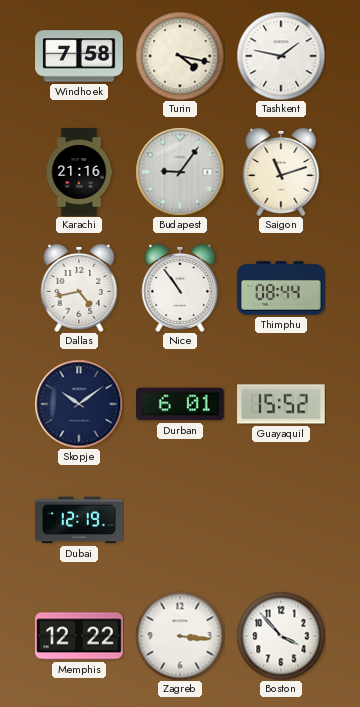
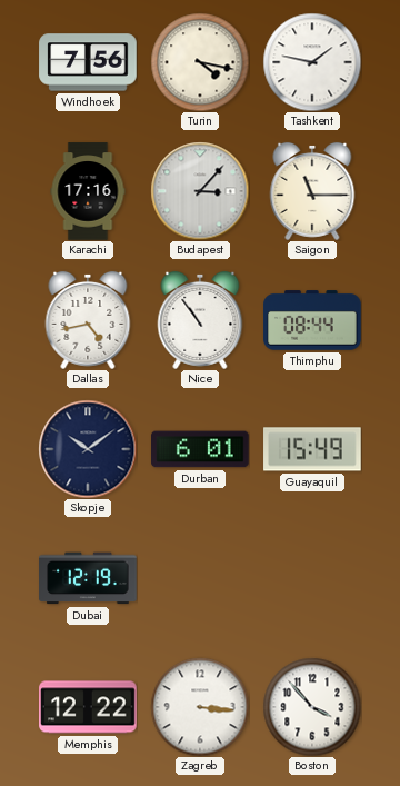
Windhoek: 7:58 -> 7:56
Karachi: 21:16 -> 17:16
Budapest: 9:06 -> 3:07
Saigon: 11:12 -> 11:15
Guayaquil: 15:52 -> 15:49
